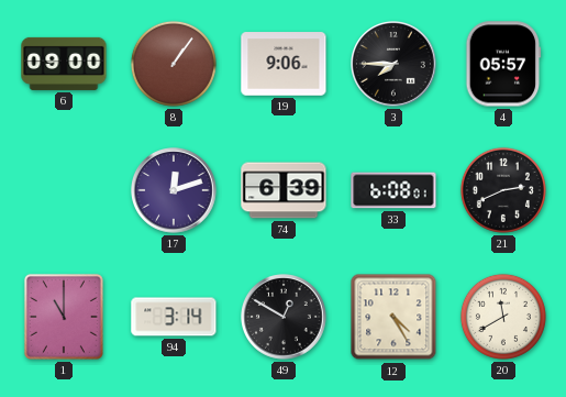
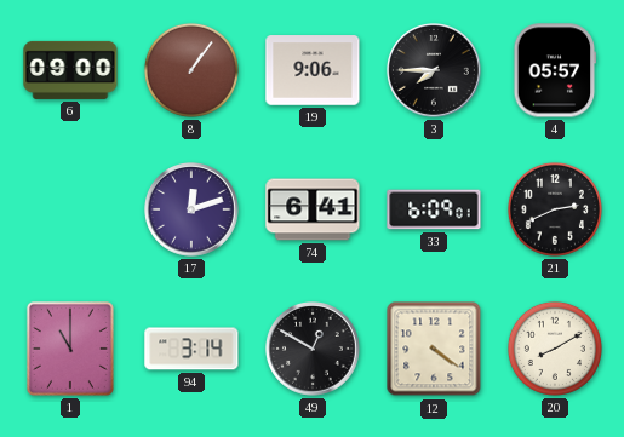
74: 6:39 -> 6:41
33: 6:08 -> 6:09
12: 4:25 -> 4:21
20: 11:40 -> 8:10
